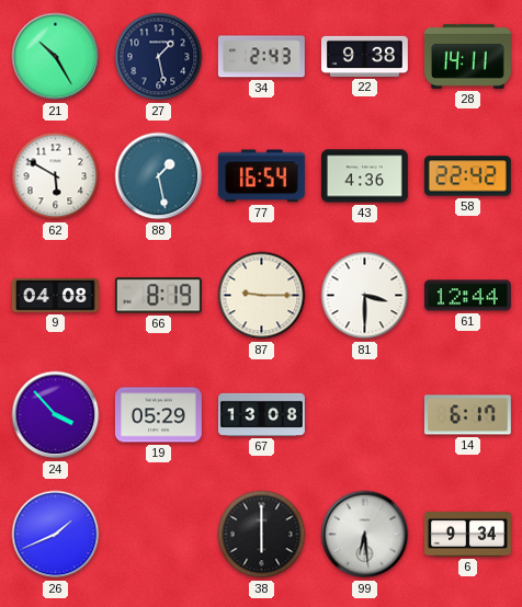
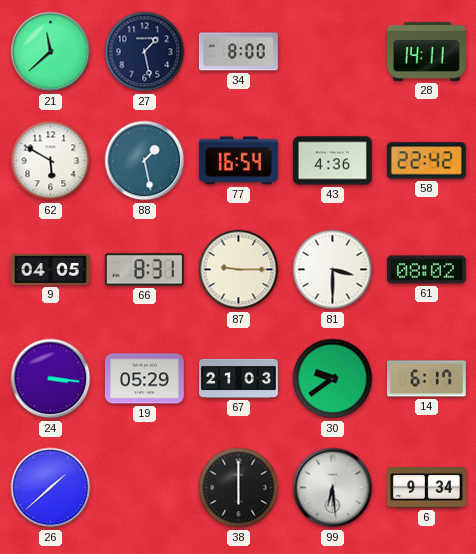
21: 10:25 -> 11:38
34: 2:43 -> 8:00
22: 9:38 -> none
9: 04:08 -> 04:05
66: 8:19 -> 8:31
61: 12:44 -> 08:02
24: 3:53 -> 3:16
67: 13:08 -> 21:03
30: none -> 9:39
26: 1:41 -> 1:38
